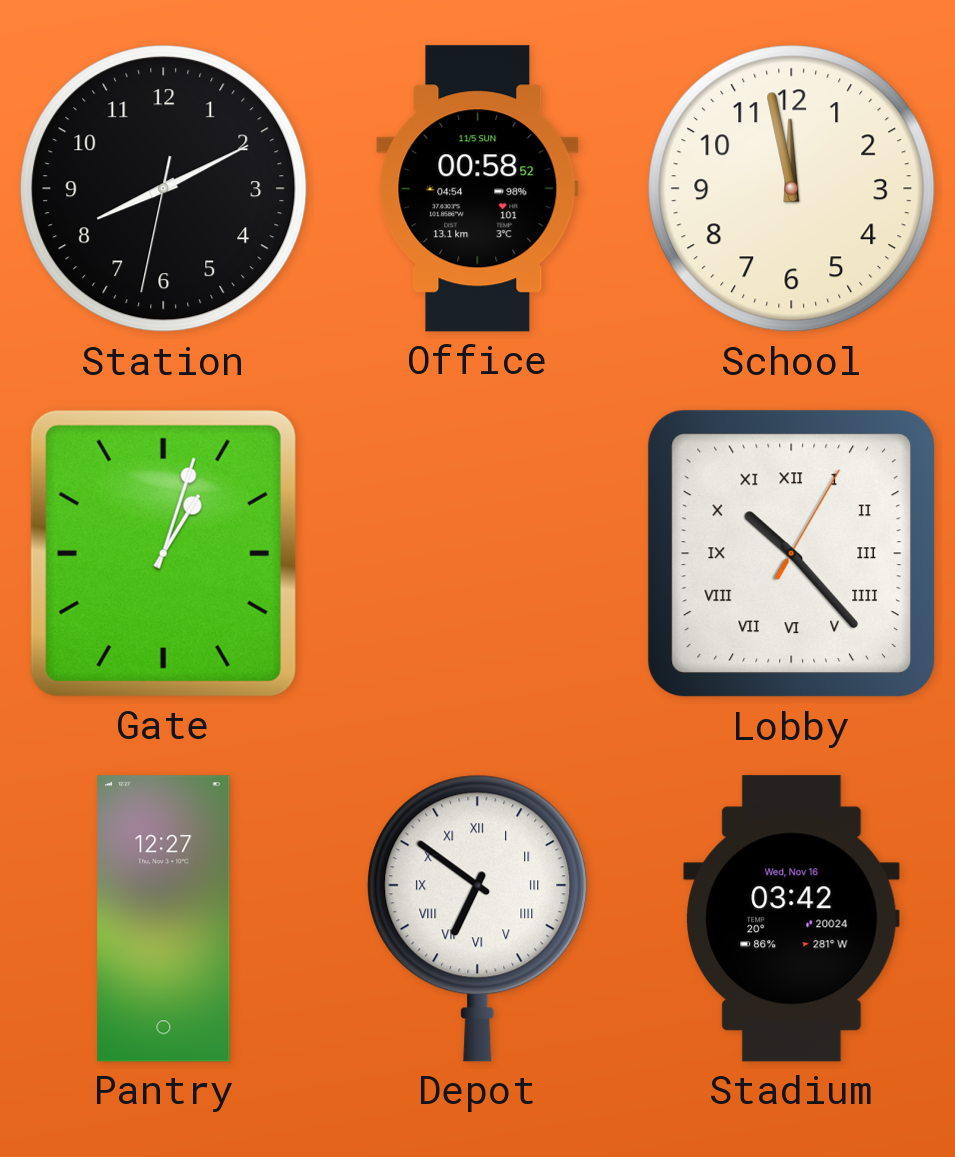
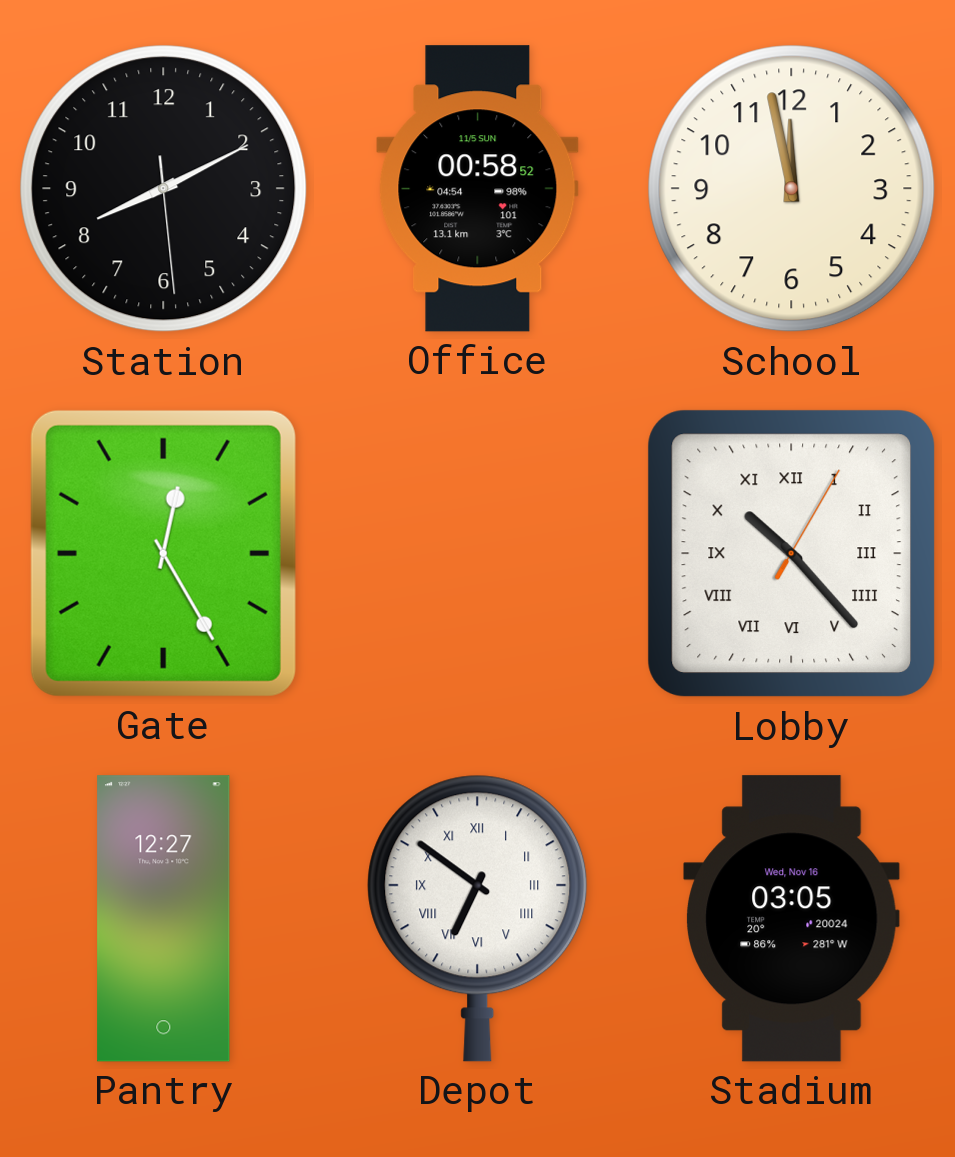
Station: 8:10:32 -> 8:10:29
Gate: 1:03 -> 12:25
Stadium: 03:42 -> 03:05
